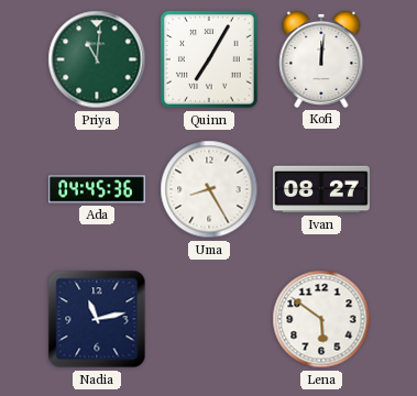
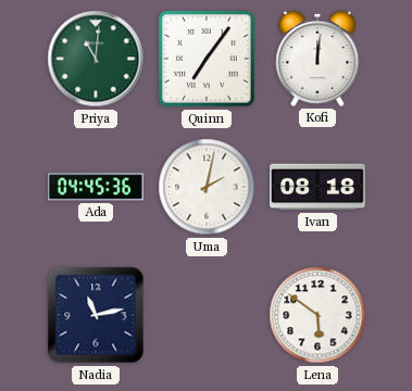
Quinn: 7:05 -> 7:06
Uma: 8:25 -> 2:02
Ivan: 08:27 -> 08:18
